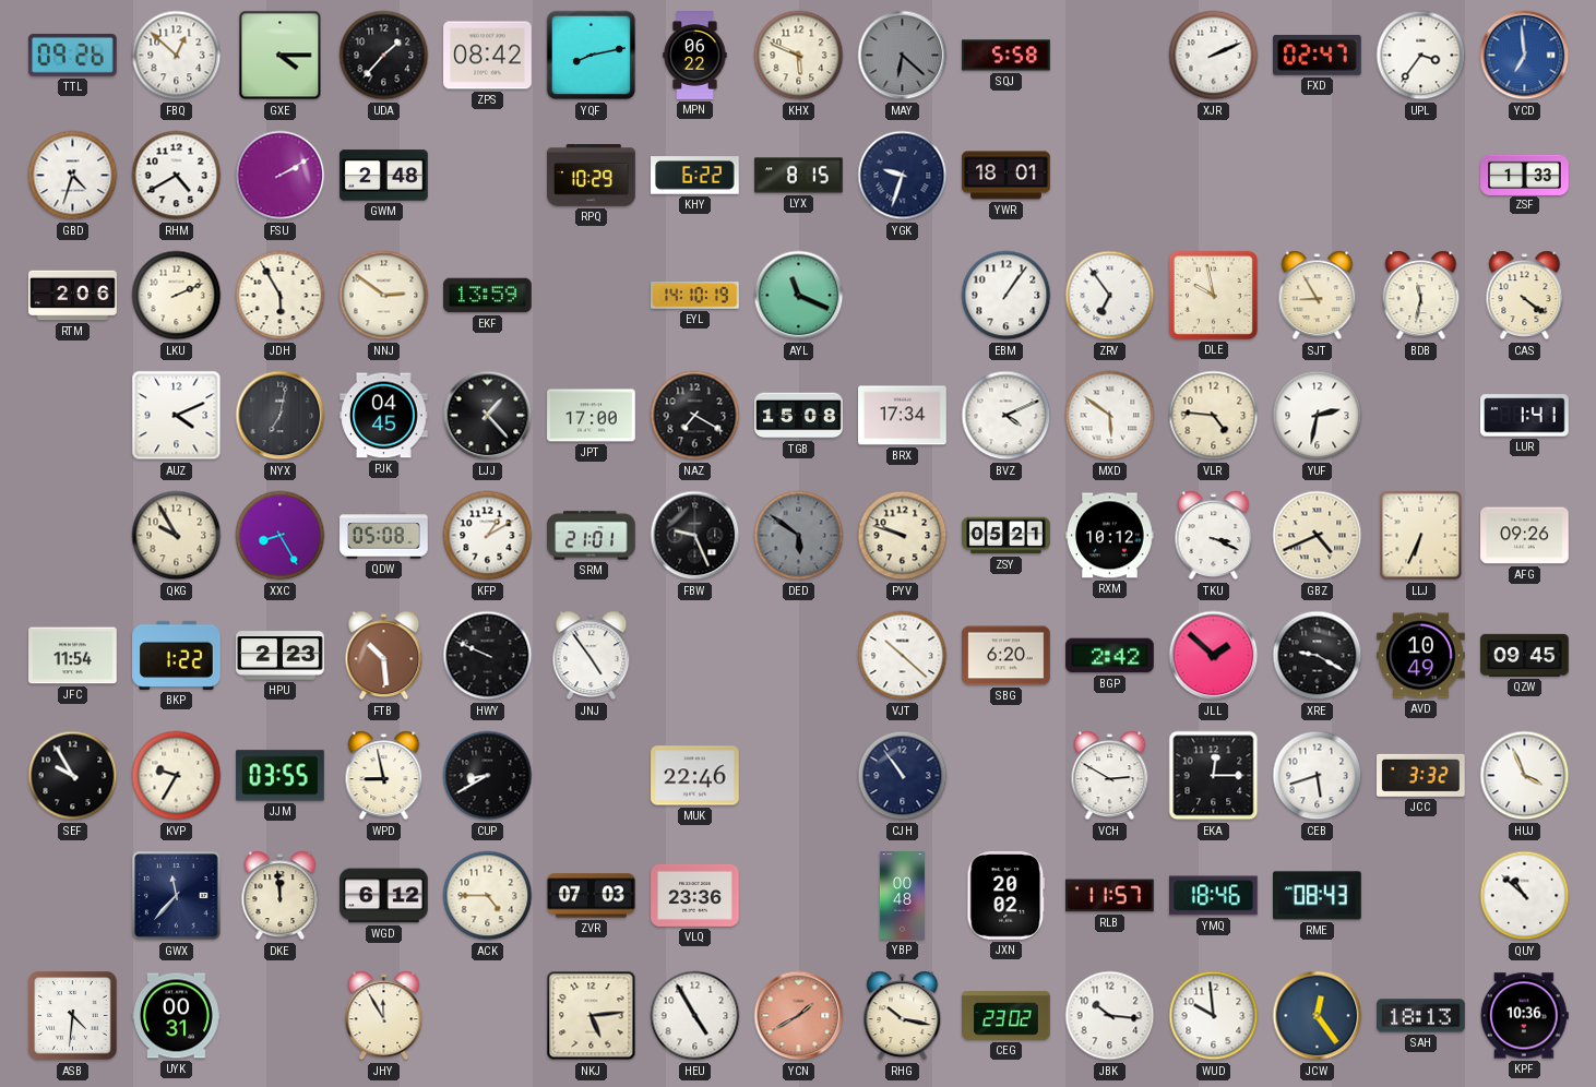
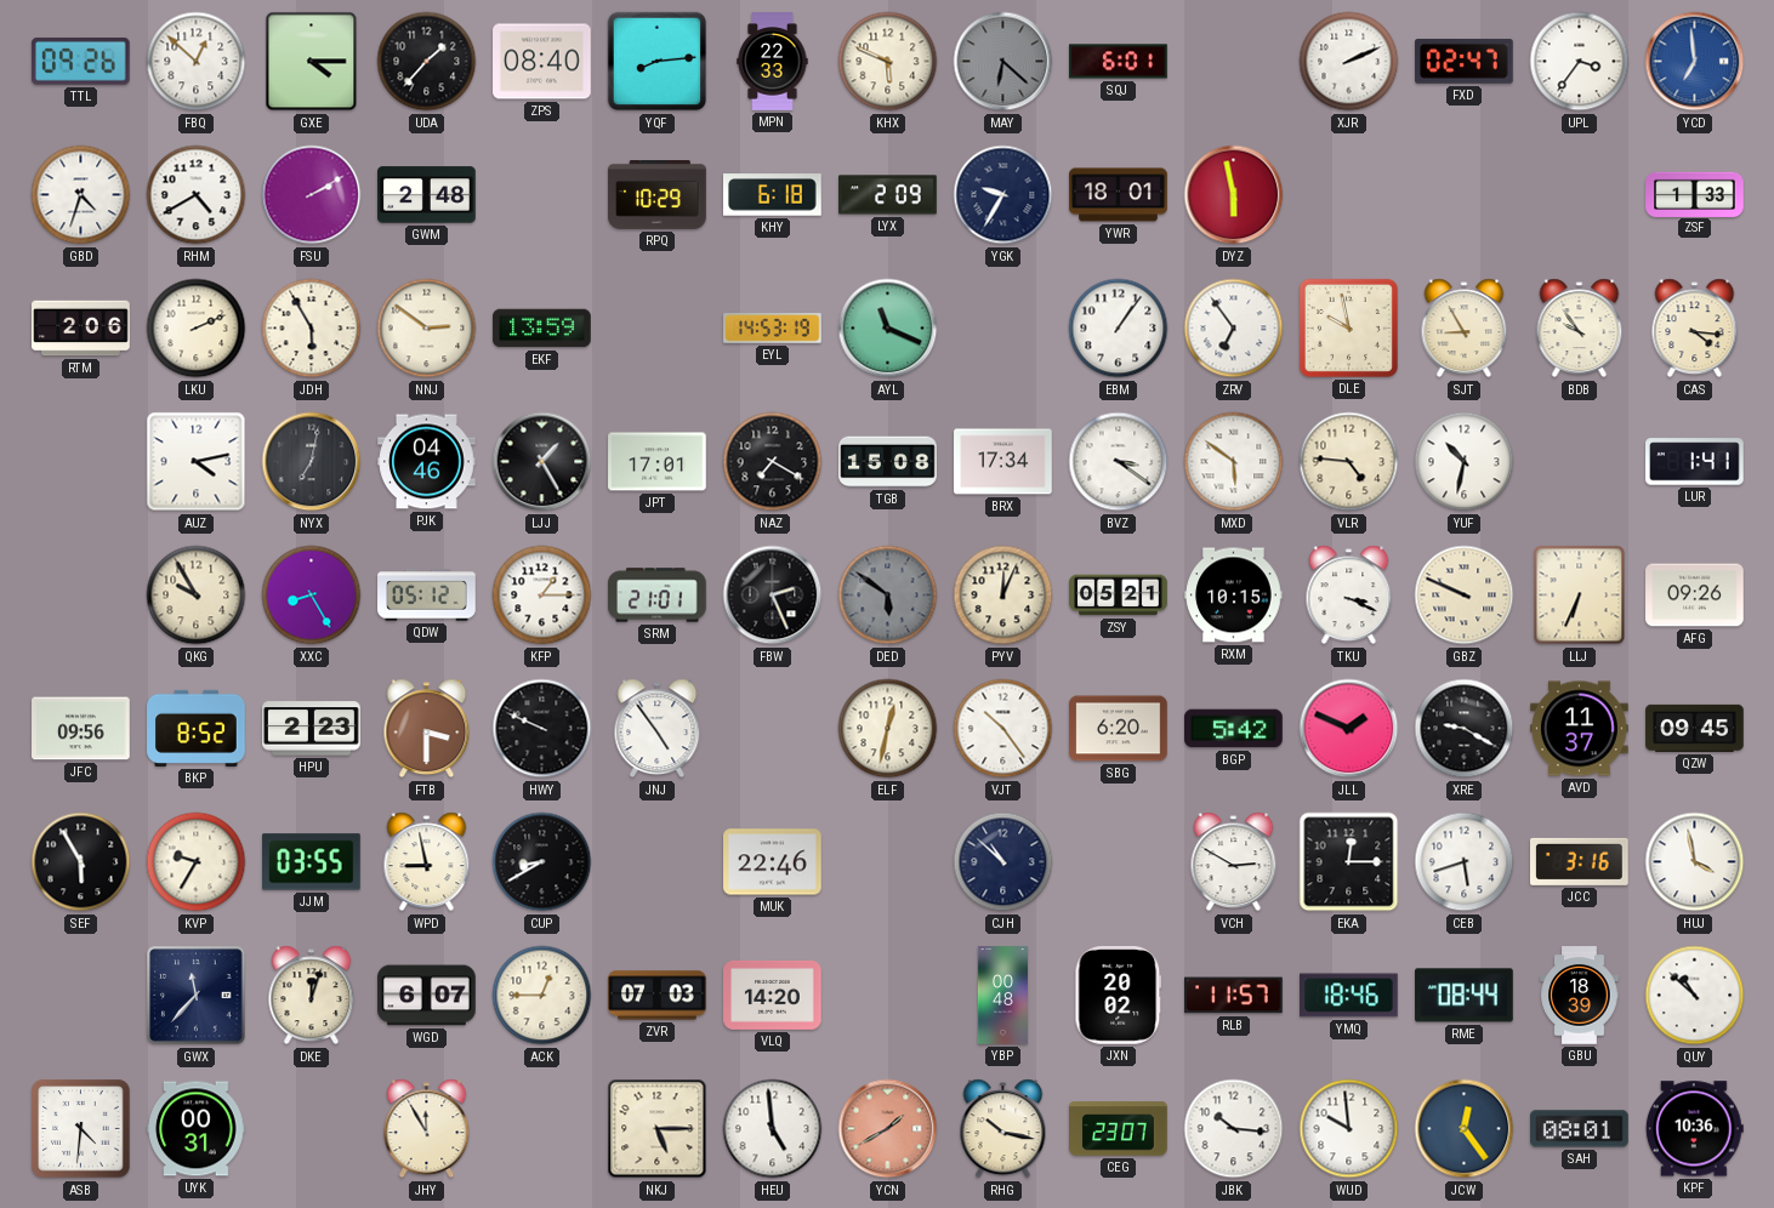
ZPS: 08:42 -> 08:40
YQF: 8:13 -> 8:14
MPN: 06:22 -> 22:33
SQJ: 5:58 -> 6:01
KHY: 6:22 -> 6:18
LYX: 8:15 -> 2:09
YGK: 9:33 -> 9:35
DYZ: none -> 5:58
EYL: 14:10 -> 14:53
BDB: 11:32 -> 9:54
CAS: 4:21 -> 4:16
AUZ: 4:11 -> 4:13
PJK: 04:45 -> 04:46
LJJ: 1:23 -> 1:25
JPT: 17:00 -> 17:01
BVZ: 4:11 -> 3:21
YUF: 2:32 -> 10:32
QDW: 05:08 -> 05:12
KFP: 1:10 -> 1:15
FBW: 9:26 -> 2:26
PYV: 9:48 -> 12:04
RXM: 10:12 -> 10:15
GBZ: 4:41 -> 9:49
JFC: 11:54 -> 09:56
BKP: 1:22 -> 8:52
FTB: 10:29 -> 3:30
ELF: none -> 12:32
VJT: 10:22 -> 10:24
BGP: 2:42 -> 5:42
JLL: 1:52 -> 1:49
AVD: 10:49 -> 11:37
SEF: 9:55 -> 5:55
CJH: 10:54 -> 10:52
JCC: 3:32 -> 3:16
HUJ: 3:56 -> 3:58
DKE: 11:59 -> 12:03
WGD: 6:12 -> 6:07
ACK: 4:45 -> 12:45
VLQ: 23:36 -> 14:20
RME: 08:43 -> 08:44
GBU: none -> 18:39
NKJ: 5:14 -> 5:15
HEU: 4:55 -> 4:59
CEG: 23:02 -> 23:07
SAH: 18:13 -> 08:01
